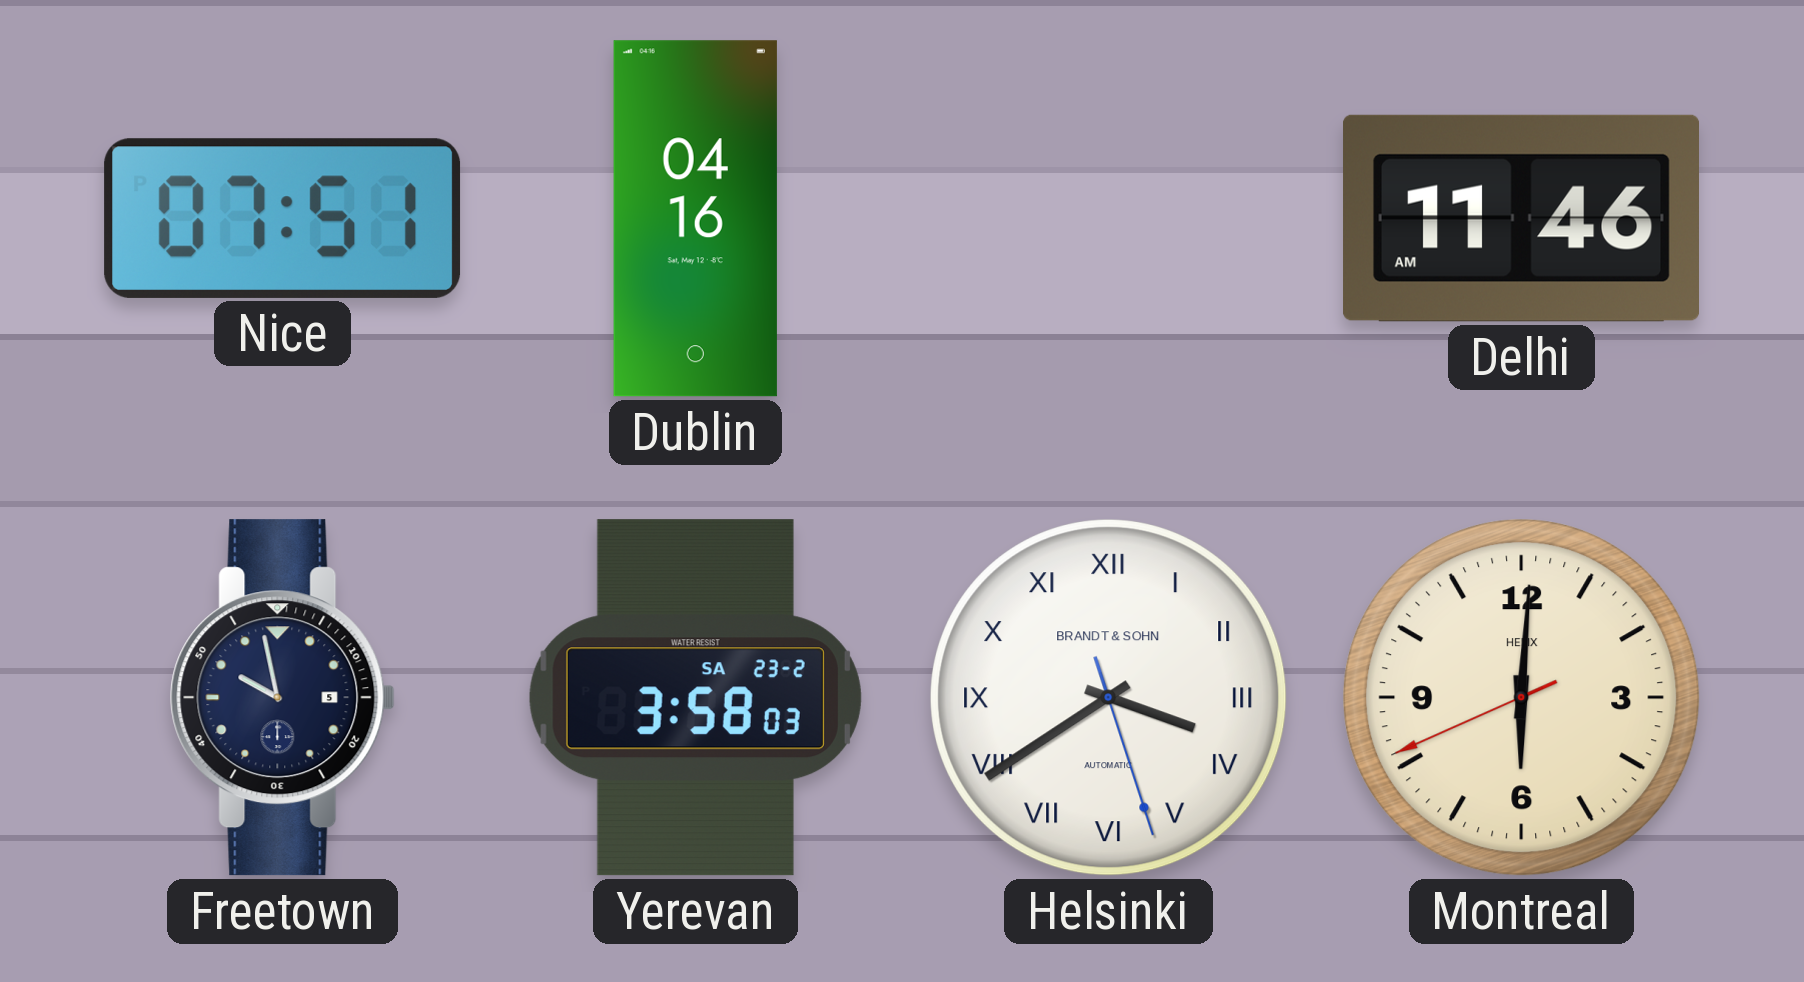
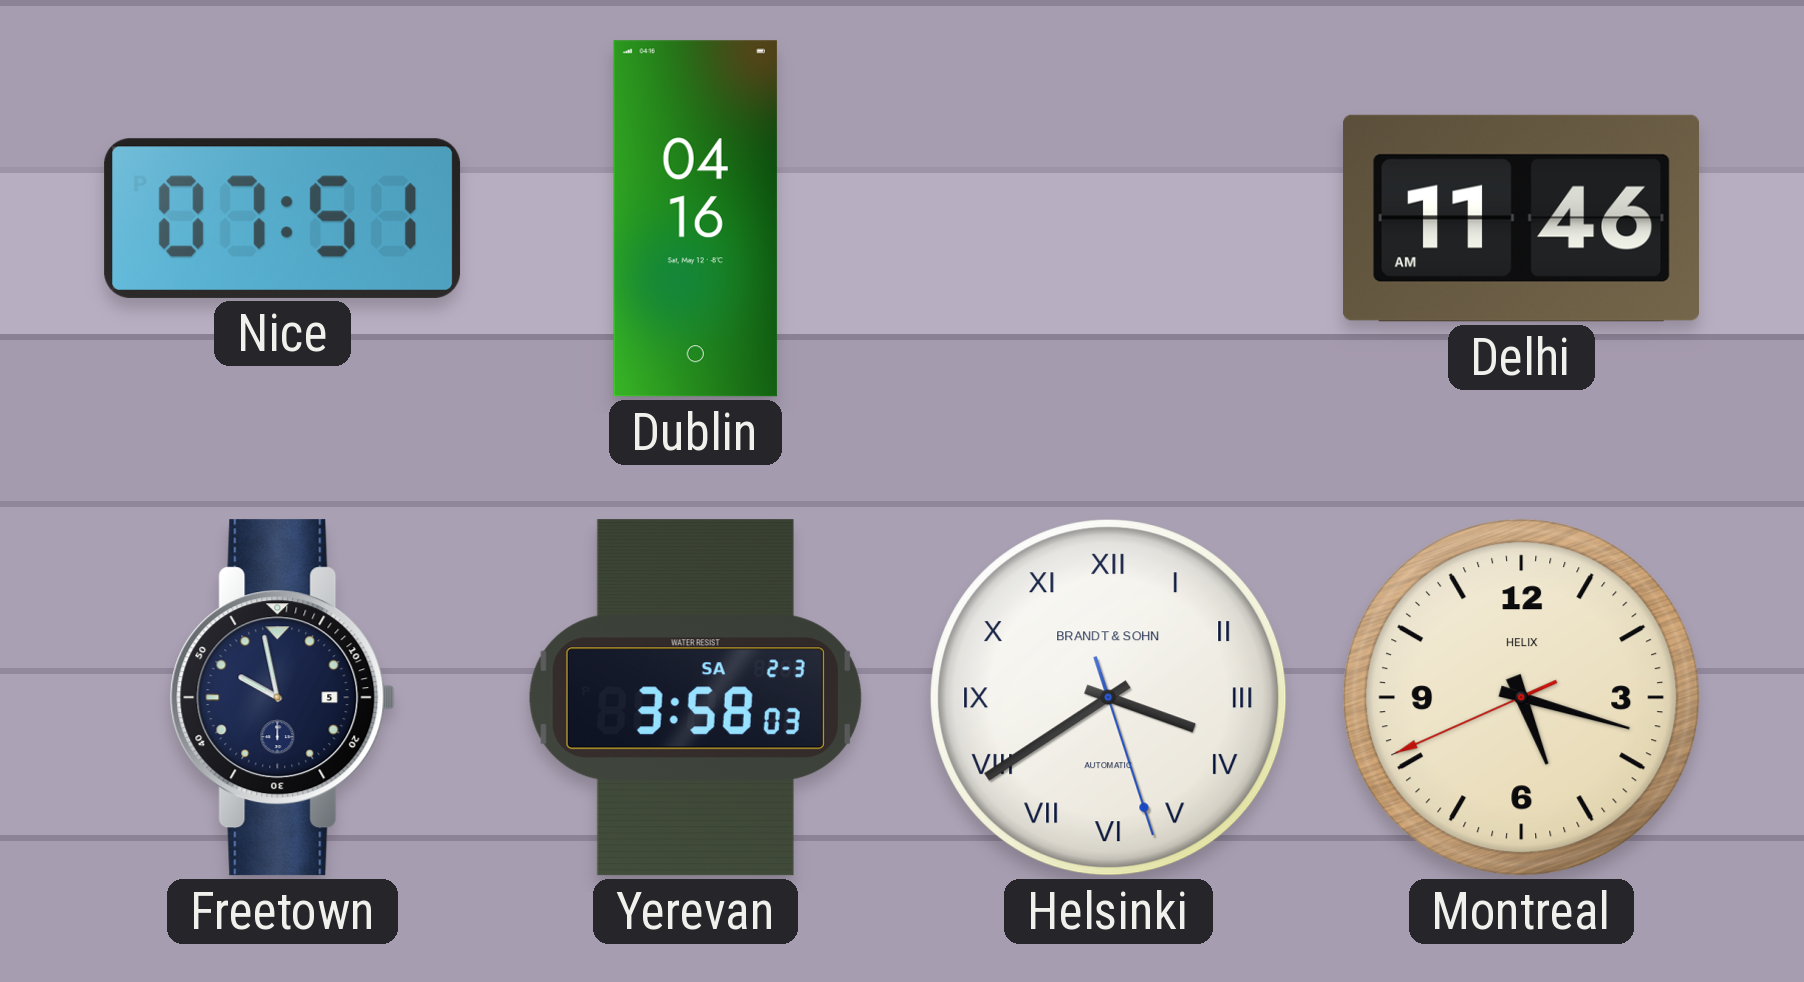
Yerevan date: SA 23-2 -> SA 2-3
Montreal: 6:00 -> 5:17
